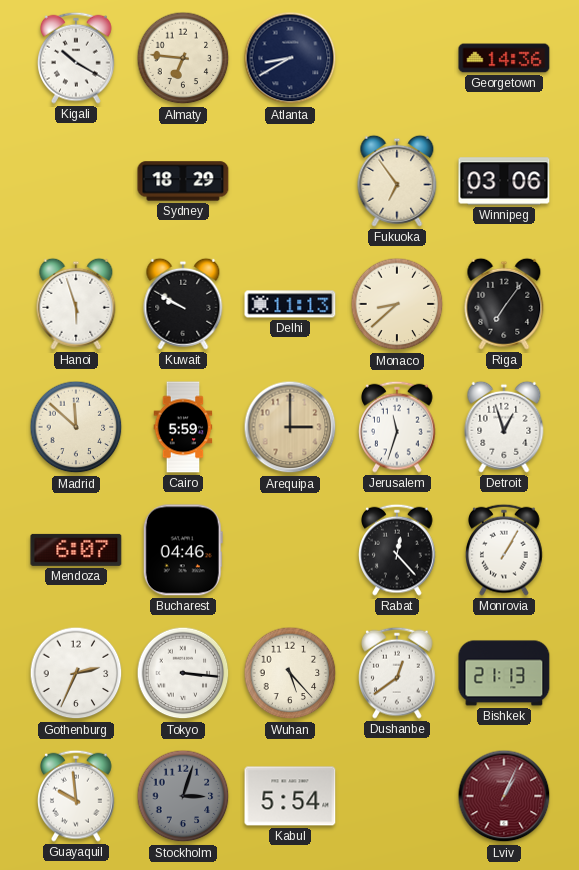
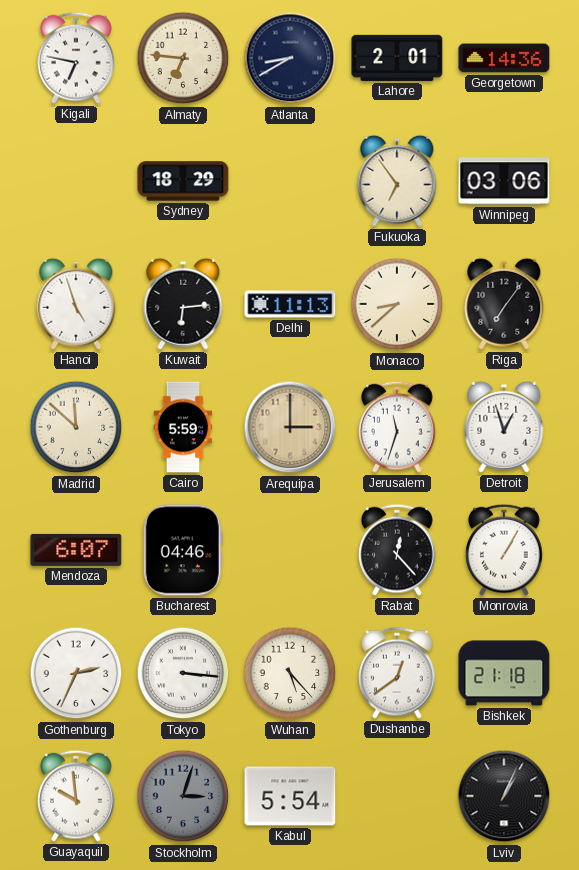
Kigali: 10:20 -> 6:47
Lahore: none -> 2:01
Hanoi: 5:57 -> 4:57
Kuwait: 9:50 -> 6:14
Bishkek: 21:13 -> 21:18
Lviv dial: burgundy -> black
